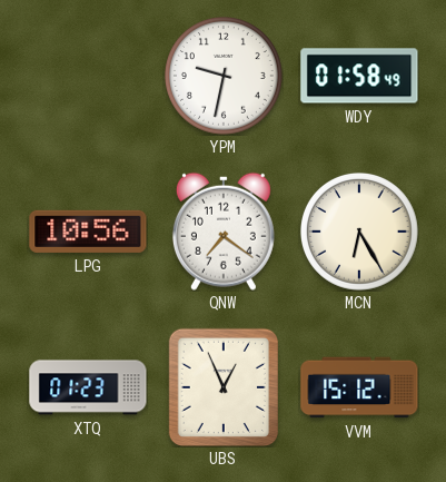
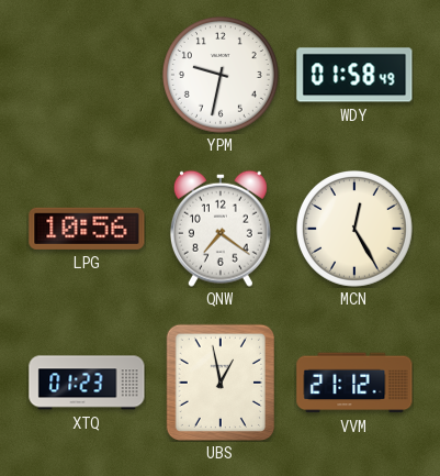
MCN: 6:25 -> 12:25
UBS: 12:56 -> 12:58
VVM: 15:12 -> 21:12
